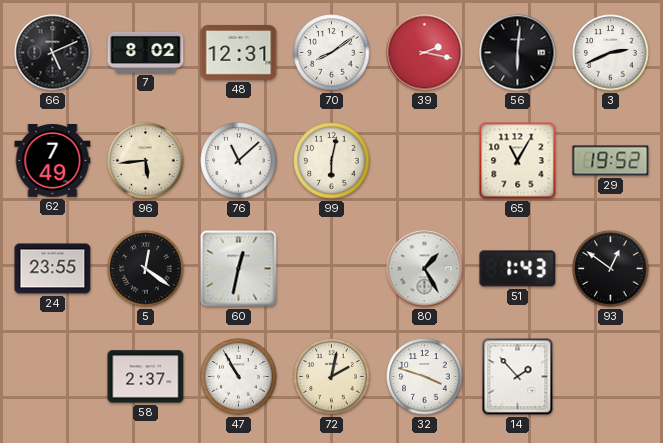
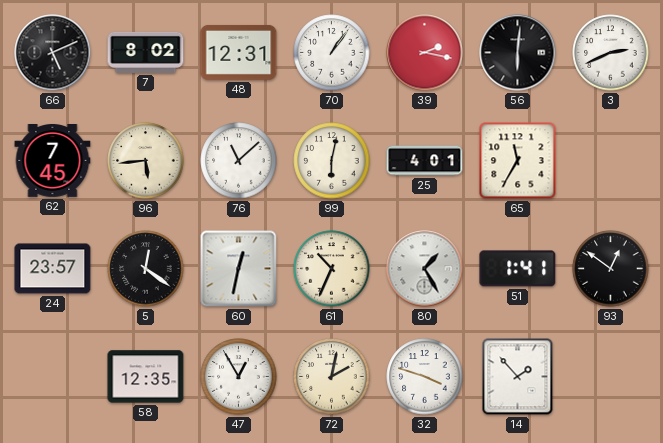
70: 8:09 -> 1:06
62: 7:49 -> 7:45
25: none -> 4:01
65: 11:05 -> 11:35
29: 19:52 -> none
24: 23:55 -> 23:57
61: none -> 10:34
51: 1:43 -> 1:41
58: 2:37 -> 12:35
47: 10:55 -> 12:55
